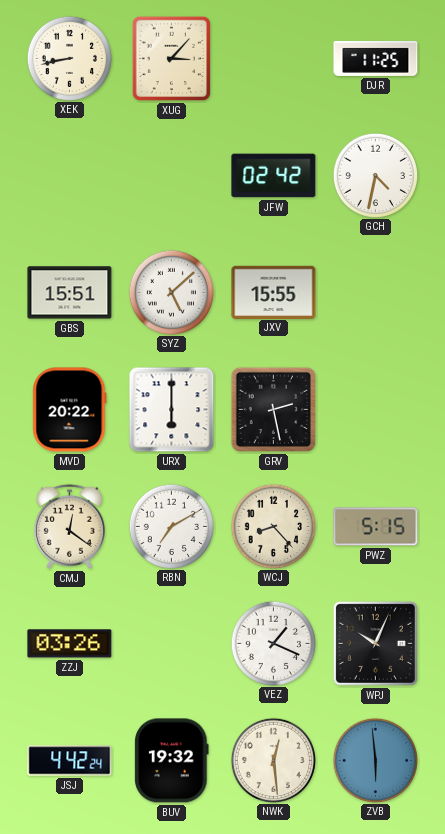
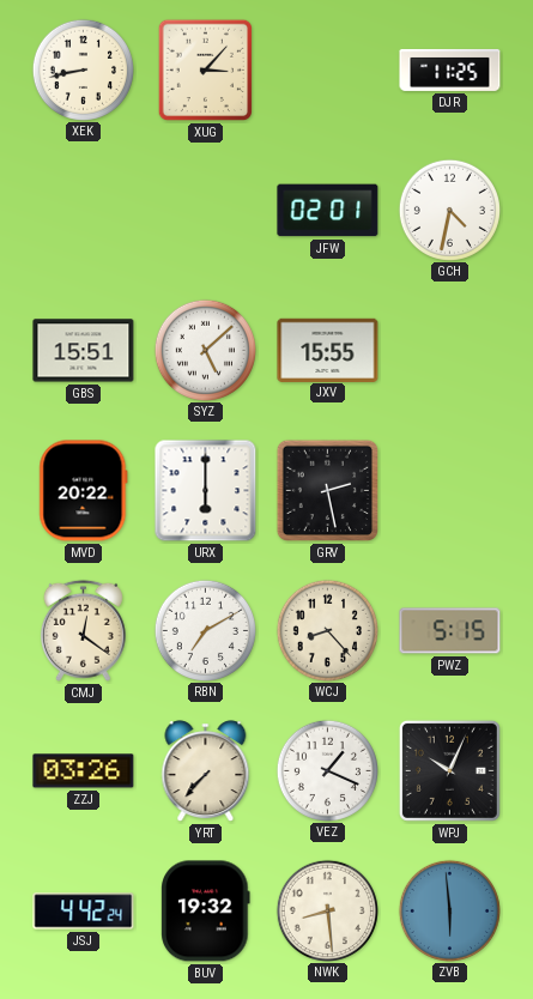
JFW: 02:42 -> 02:01
YRT: none -> 7:37
NWK: 12:29 -> 8:29
